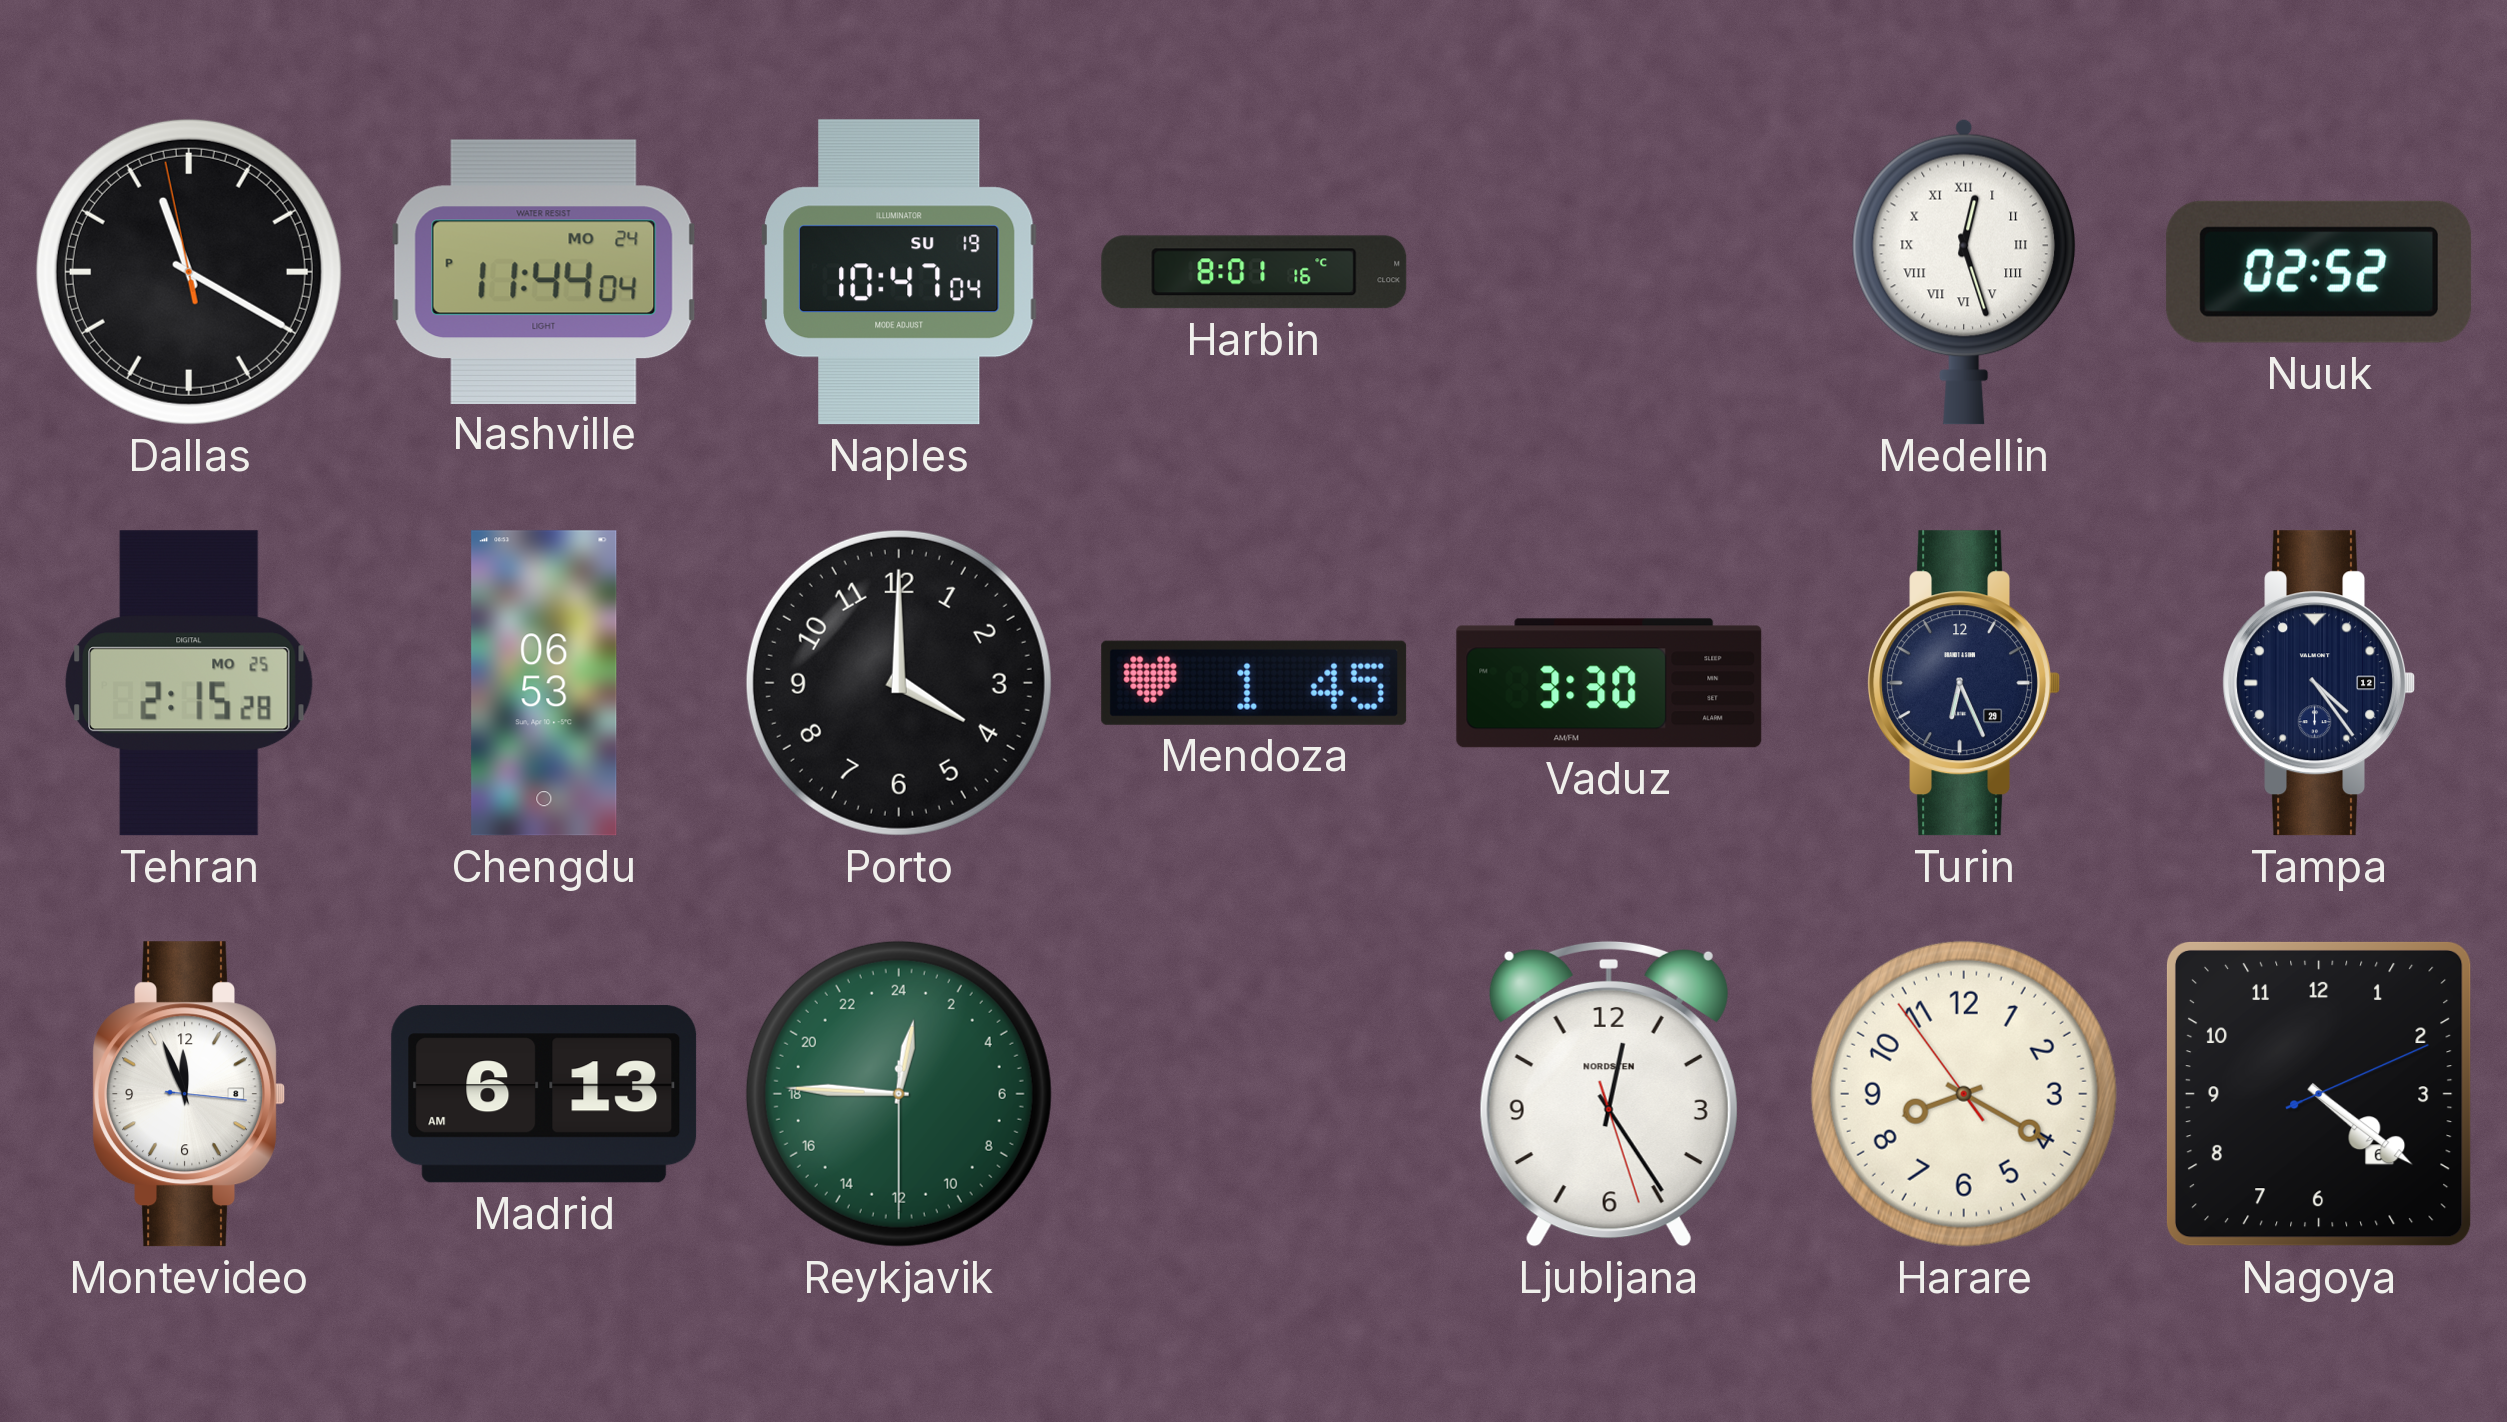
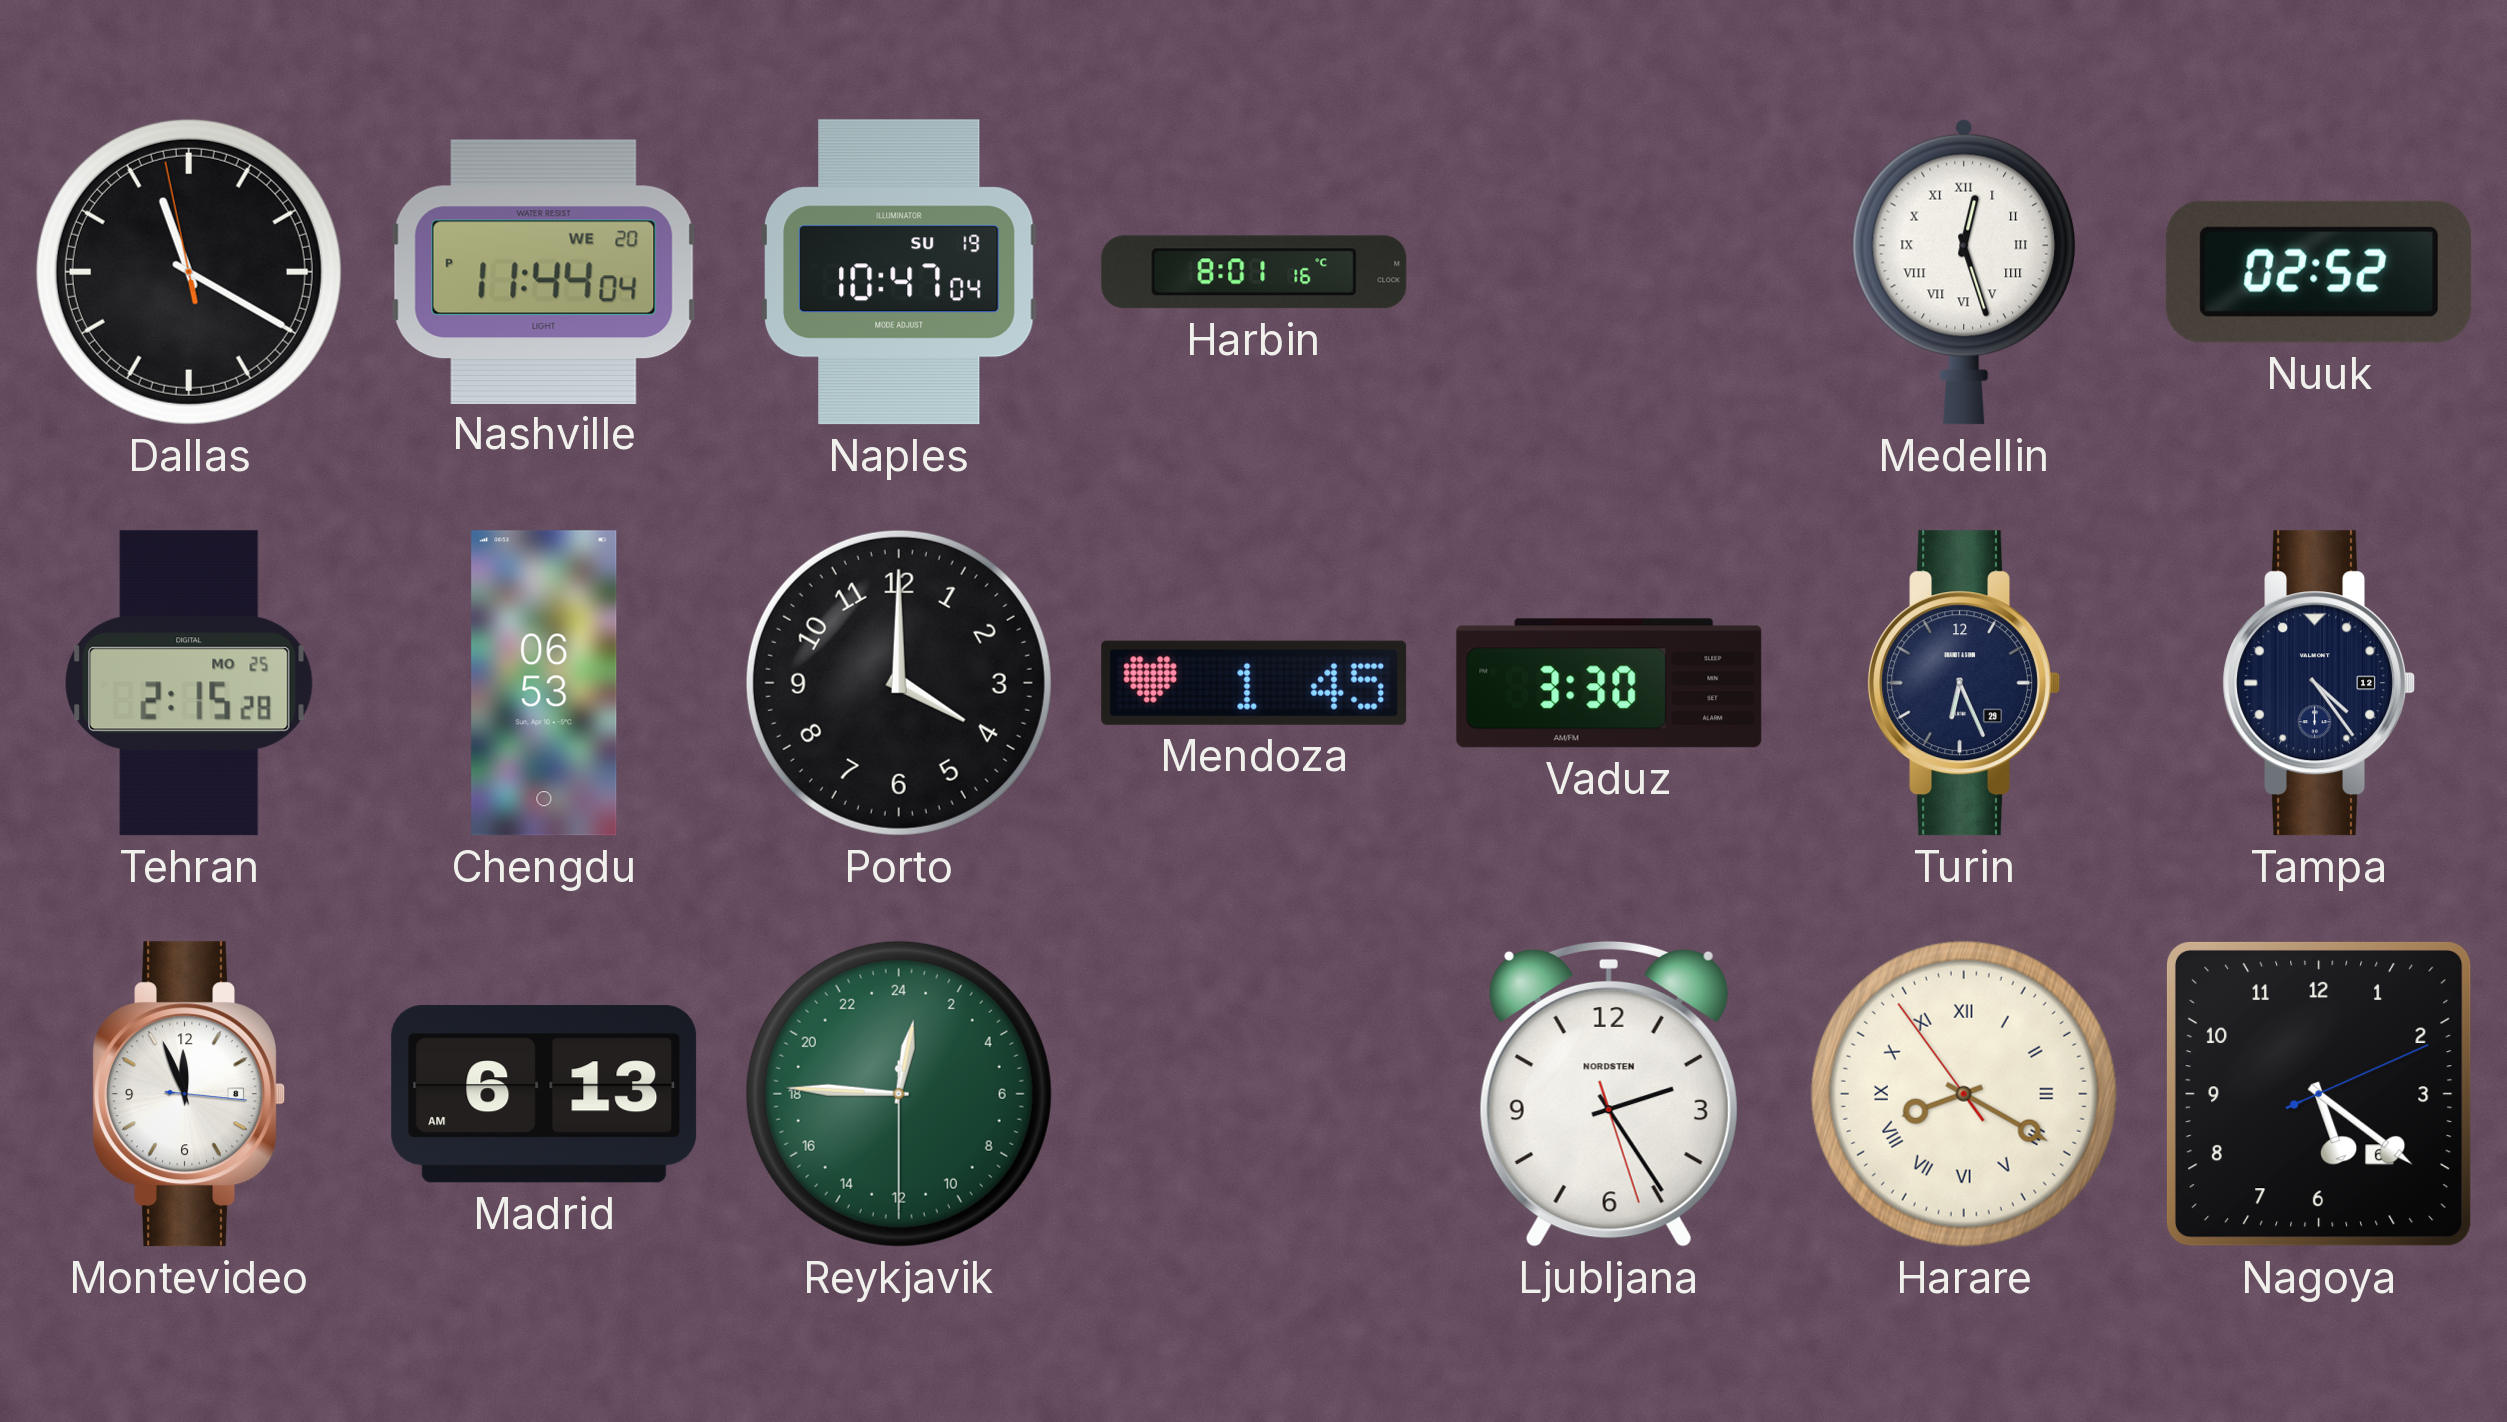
Nashville date: MO 24 -> WE 20
Ljubljana: 12:24 -> 2:24
Harare numerals: Arabic -> Roman
Nagoya: 4:21 -> 5:21
